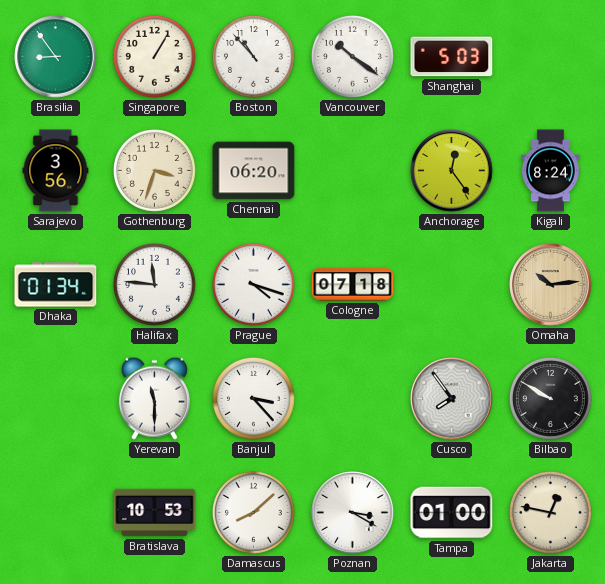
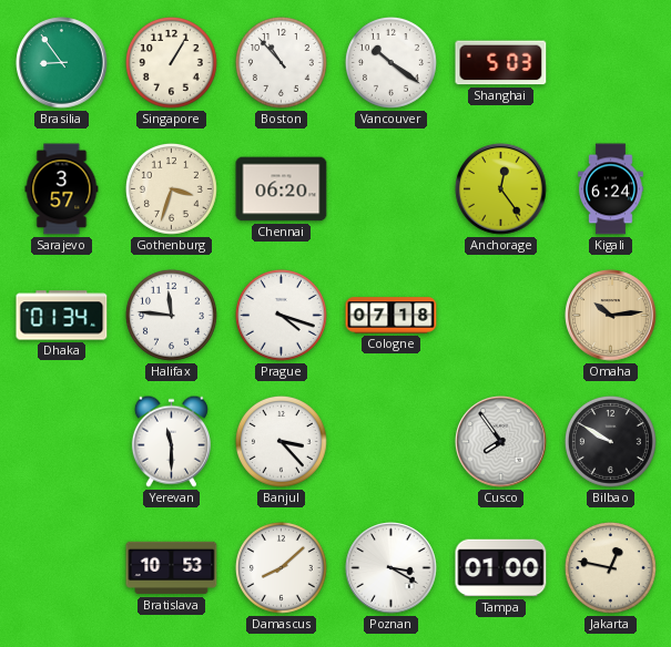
Sarajevo: 3:56 -> 3:57
Kigali: 8:24 -> 6:24
